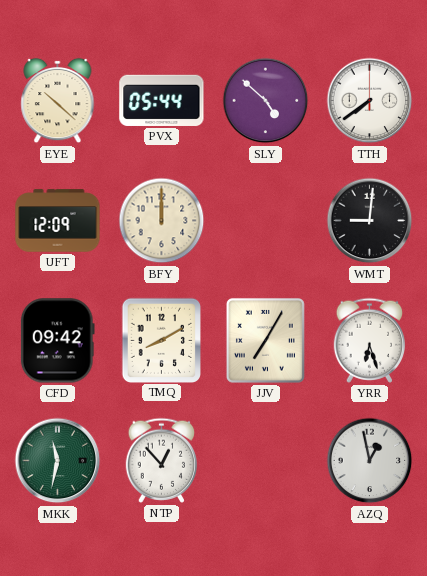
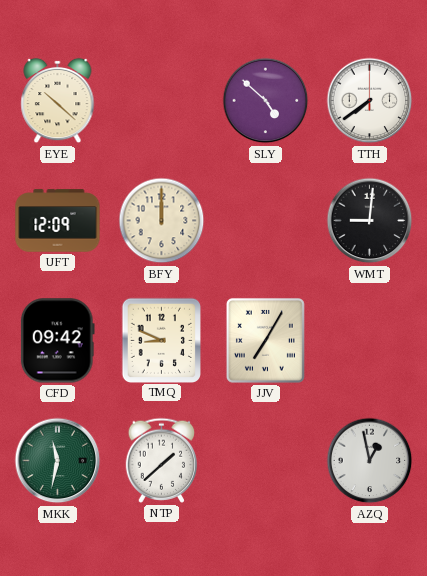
PVX: 05:44 -> none
TMQ: 8:10 -> 8:49
YRR: 6:27 -> none
NTP: 12:53 -> 1:38
